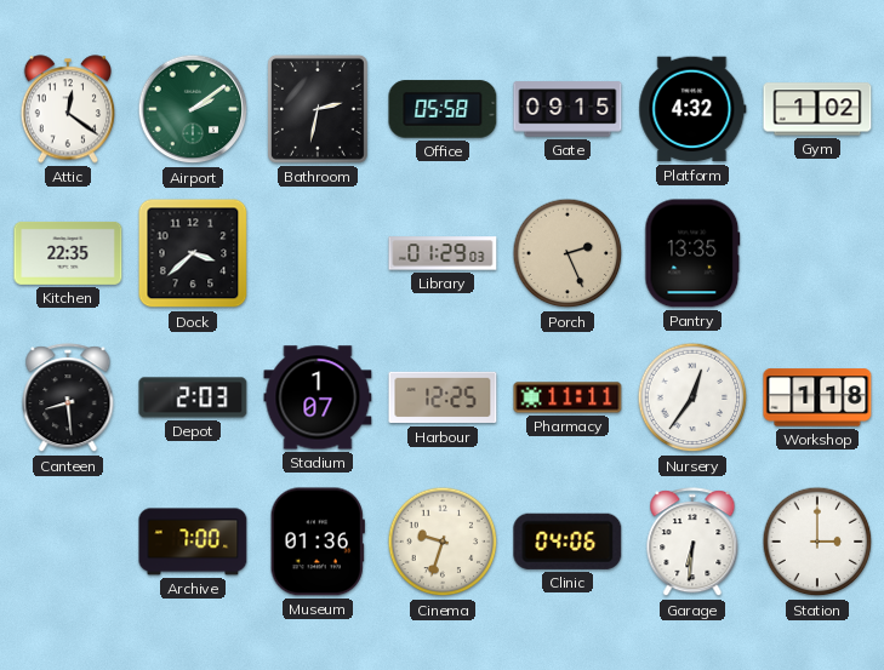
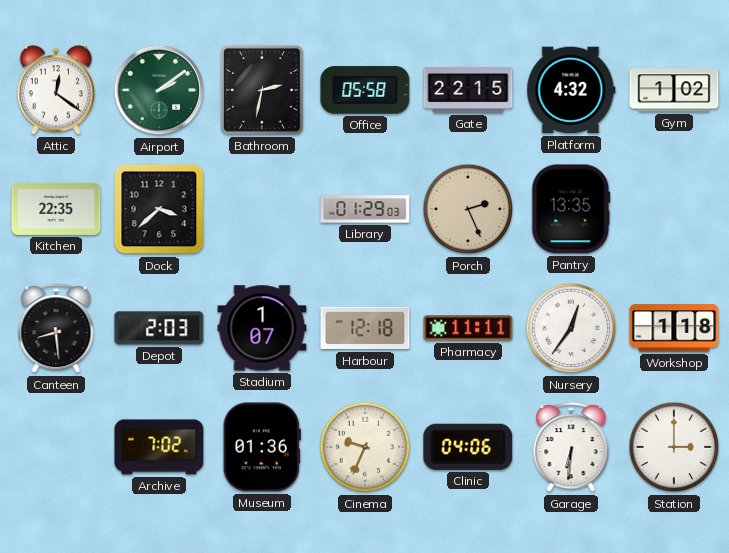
Gate: 09:15 -> 22:15
Harbour: 12:25 -> 12:18
Archive: 7:00 -> 7:02
Cinema: 9:33 -> 9:34
